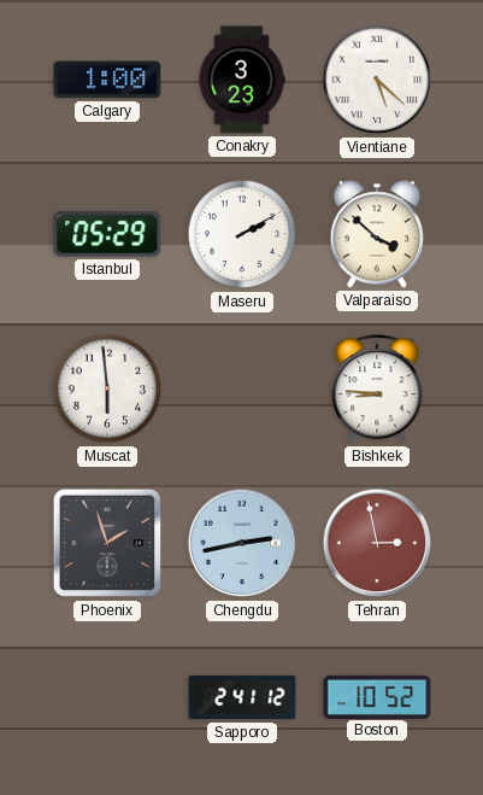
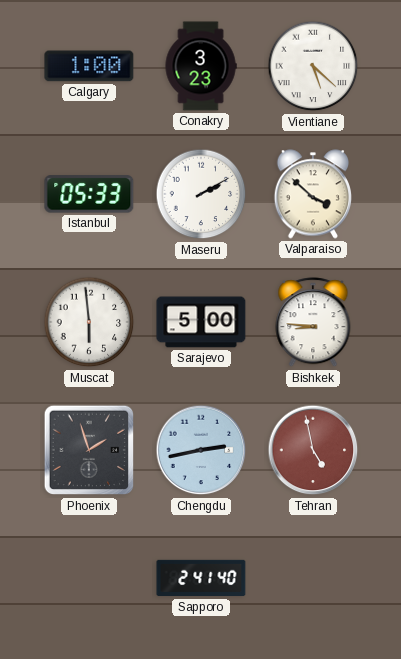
Istanbul: 05:29 -> 05:33
Sarajevo: none -> 5:00
Tehran: 2:58 -> 4:58
Sapporo: 2:41:12 -> 2:41:40
Boston: 10:52 -> none
